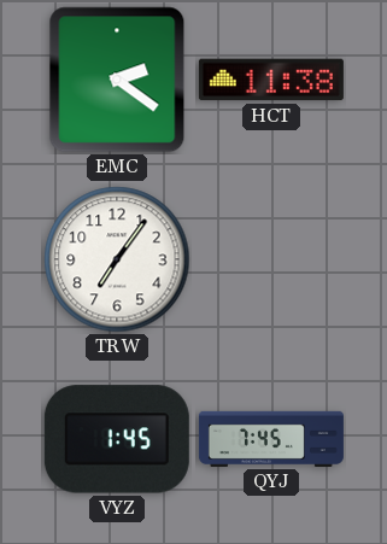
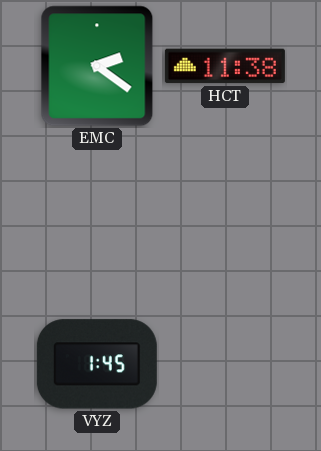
TRW: 7:06 -> none
QYJ: 7:45 -> none
